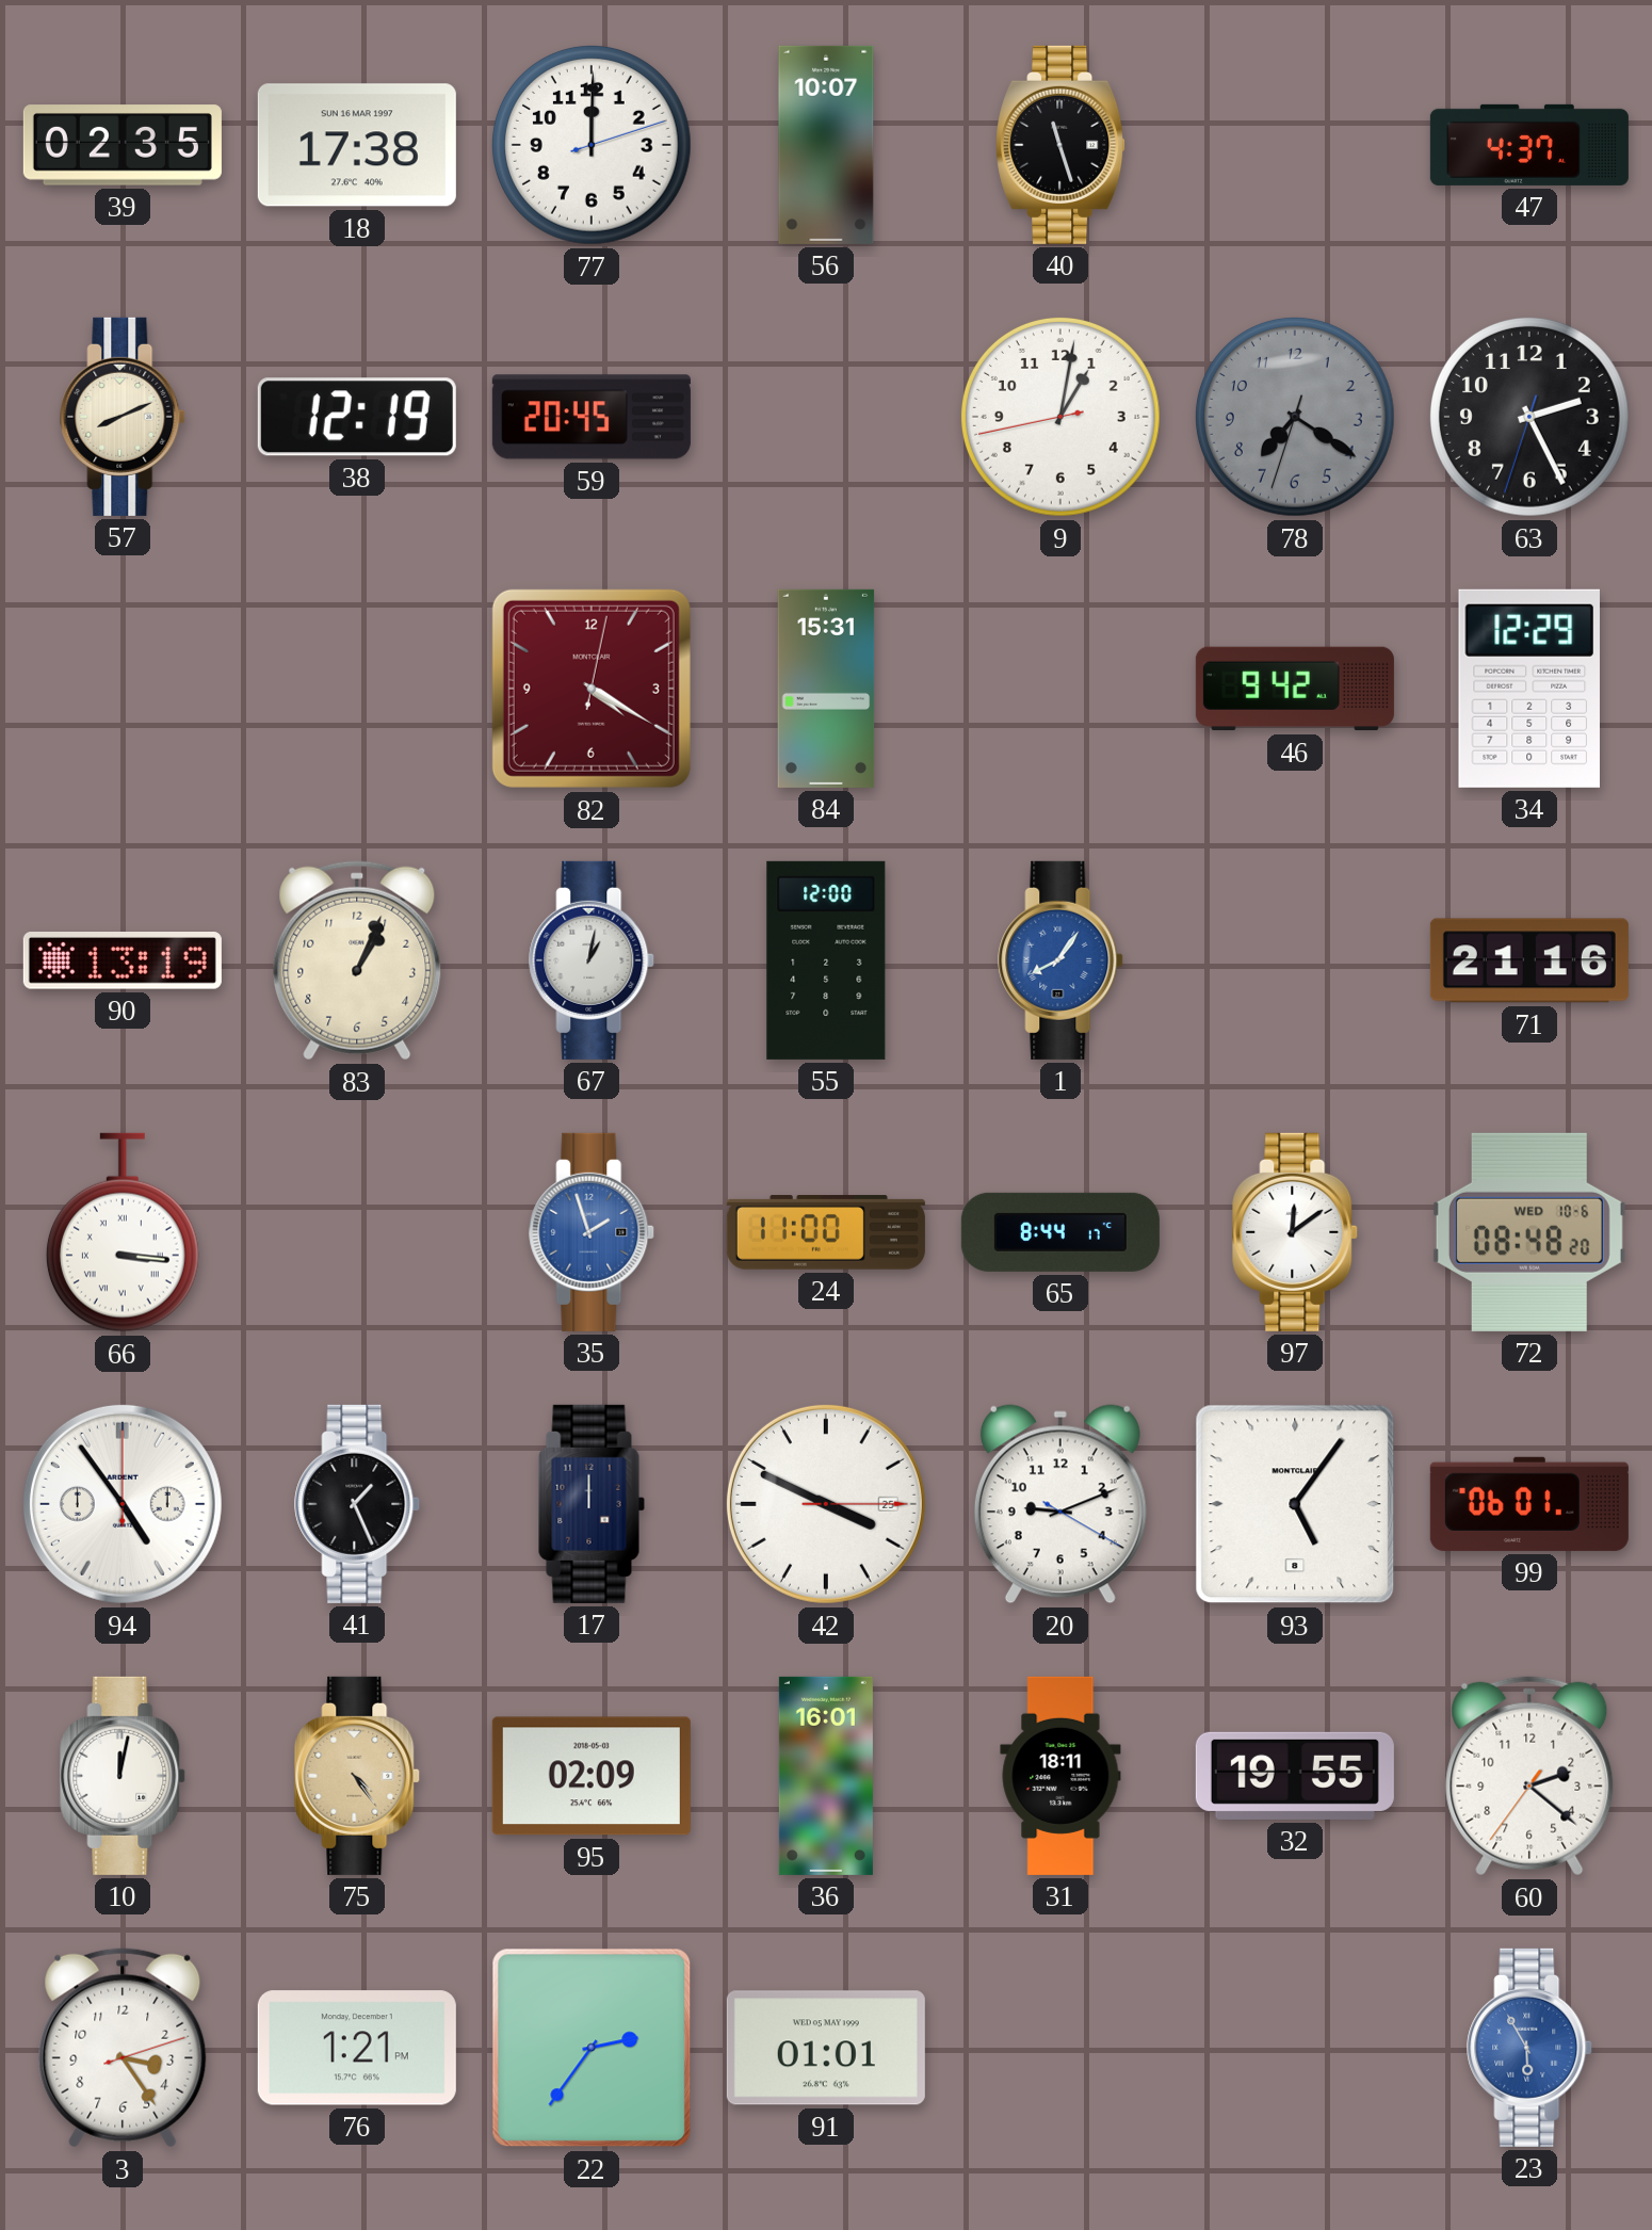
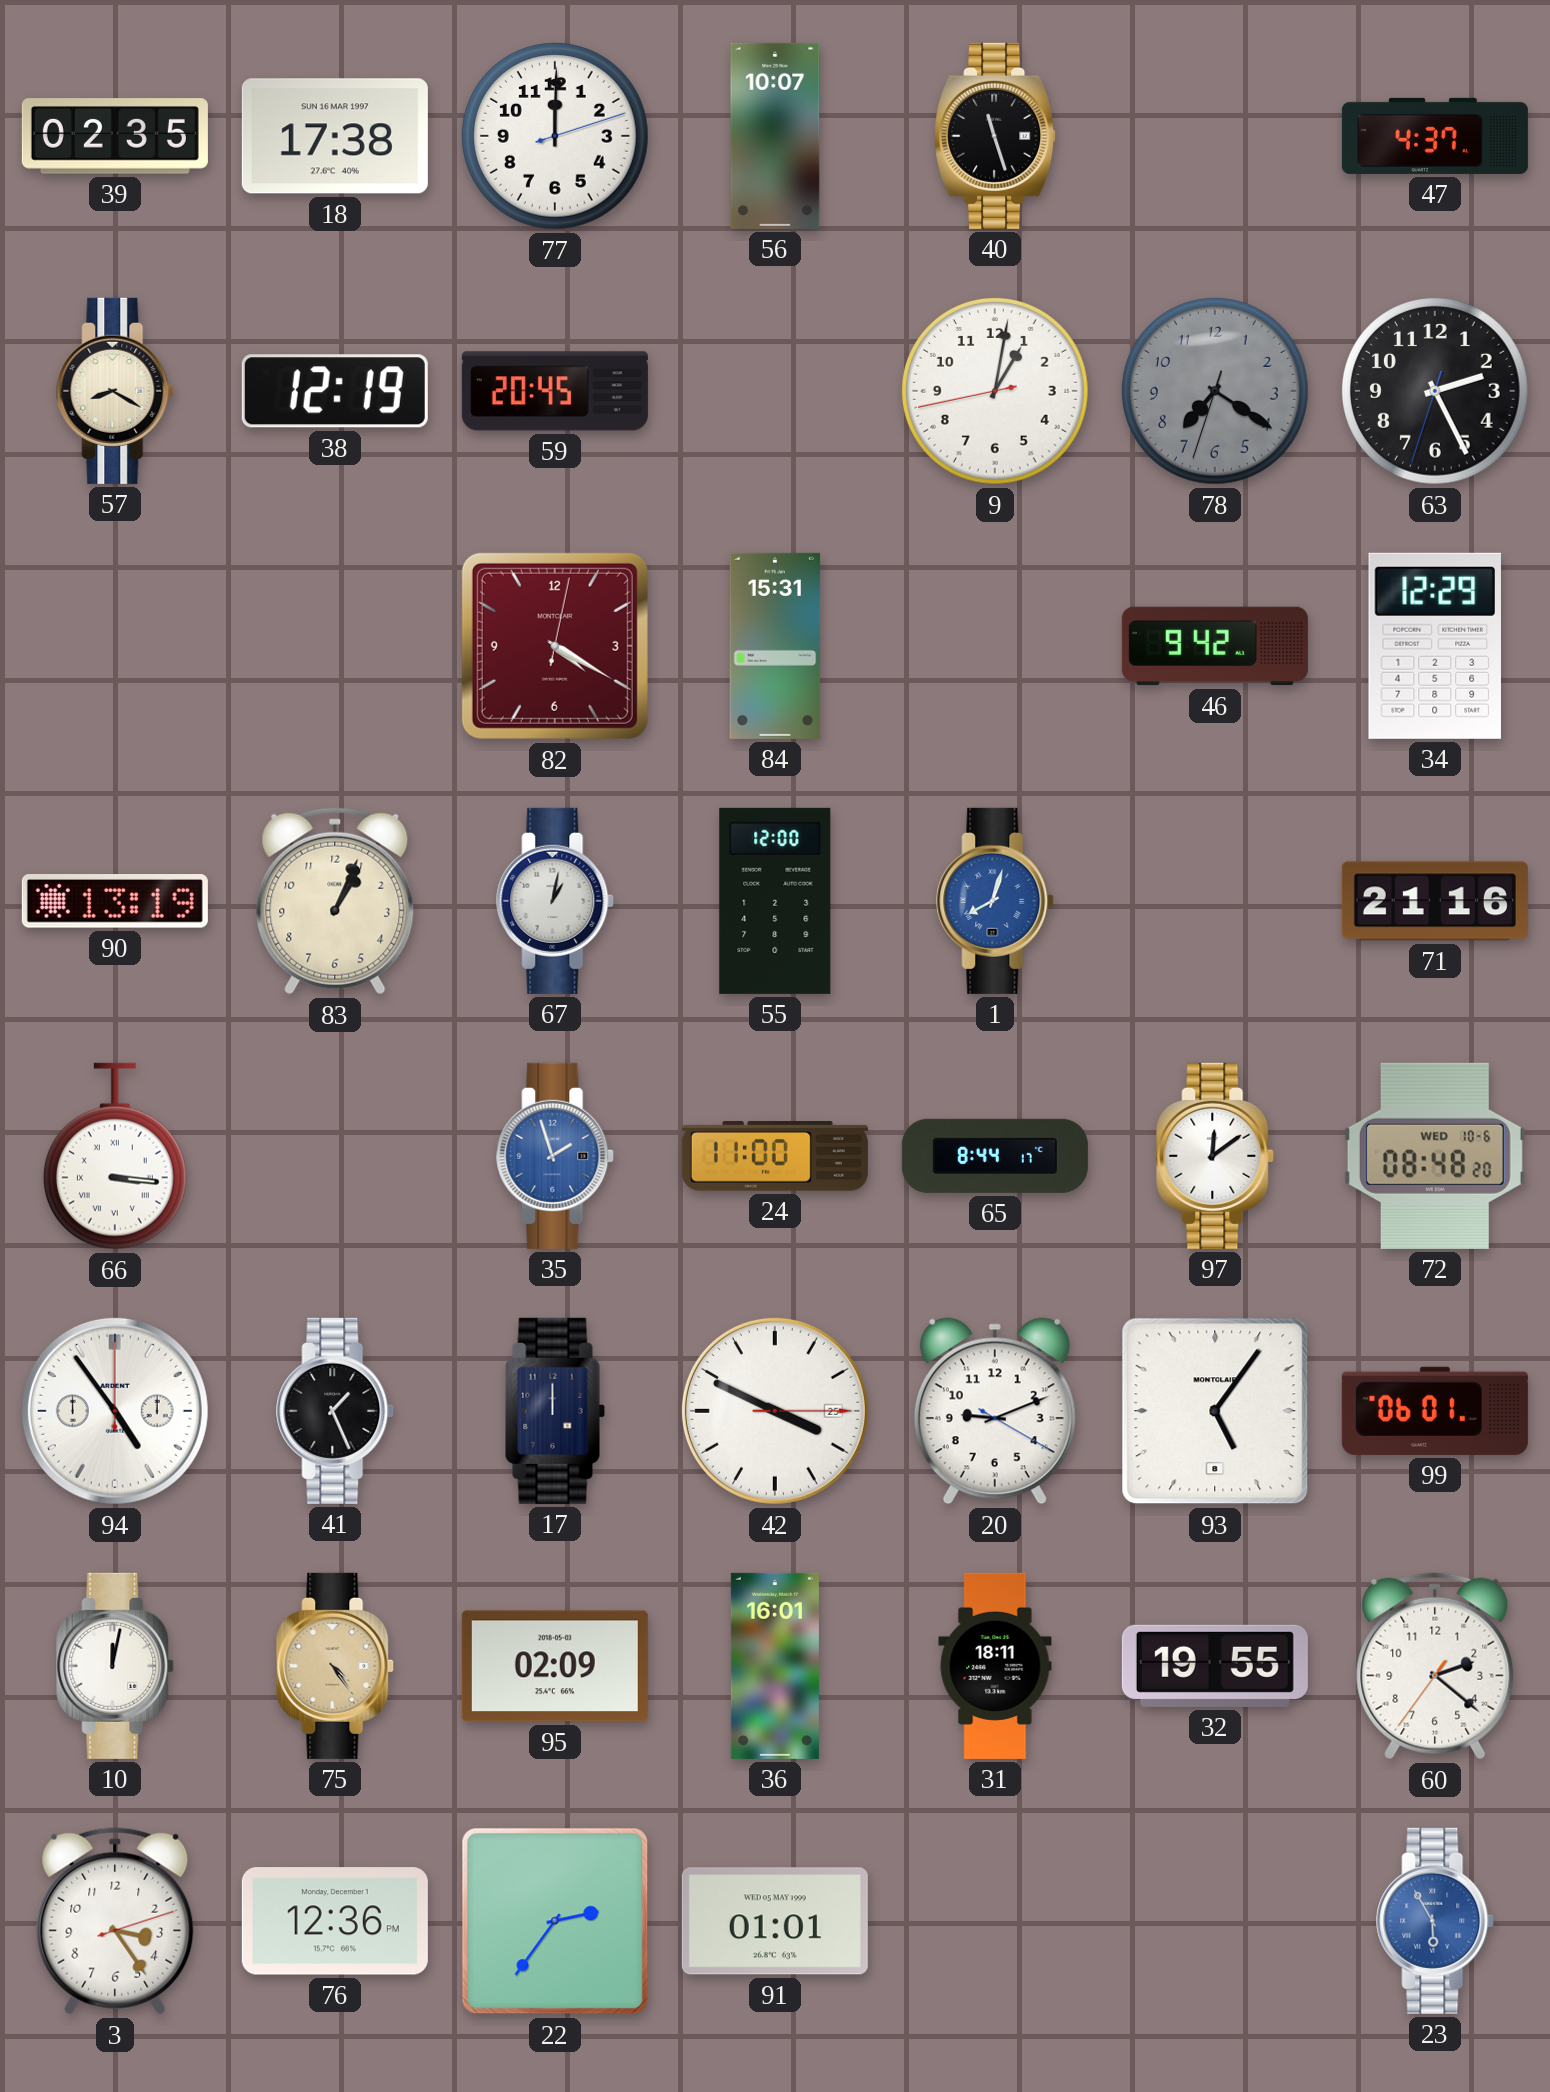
57: 8:11 -> 8:20
1: 8:06 -> 8:03
76: 1:21 -> 12:36
